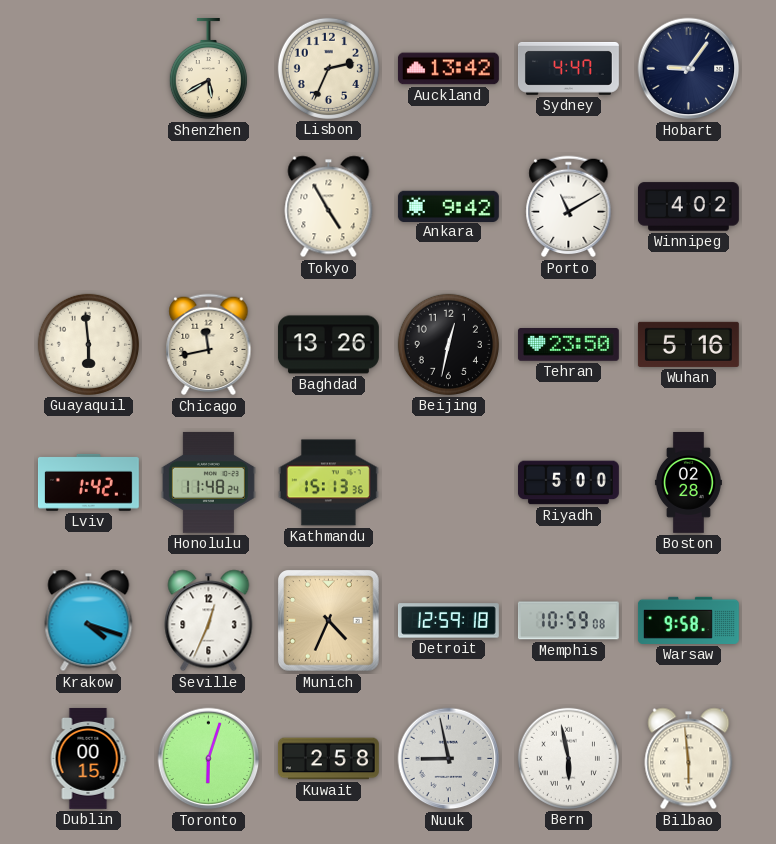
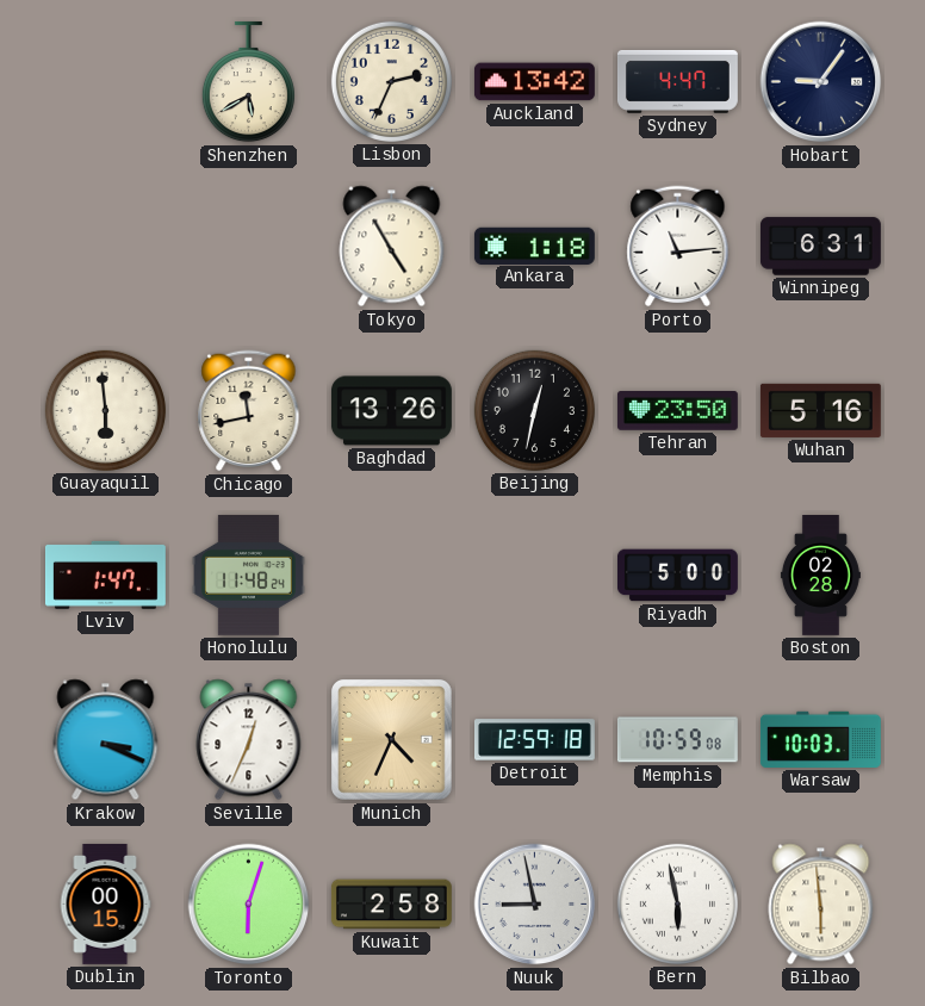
Ankara: 9:42 -> 1:18
Porto: 11:10 -> 11:14
Winnipeg: 4:02 -> 6:31
Lviv: 1:42 -> 1:47
Kathmandu: 15:13 -> none
Krakow: 4:18 -> 3:19
Warsaw: 9:58 -> 10:03
